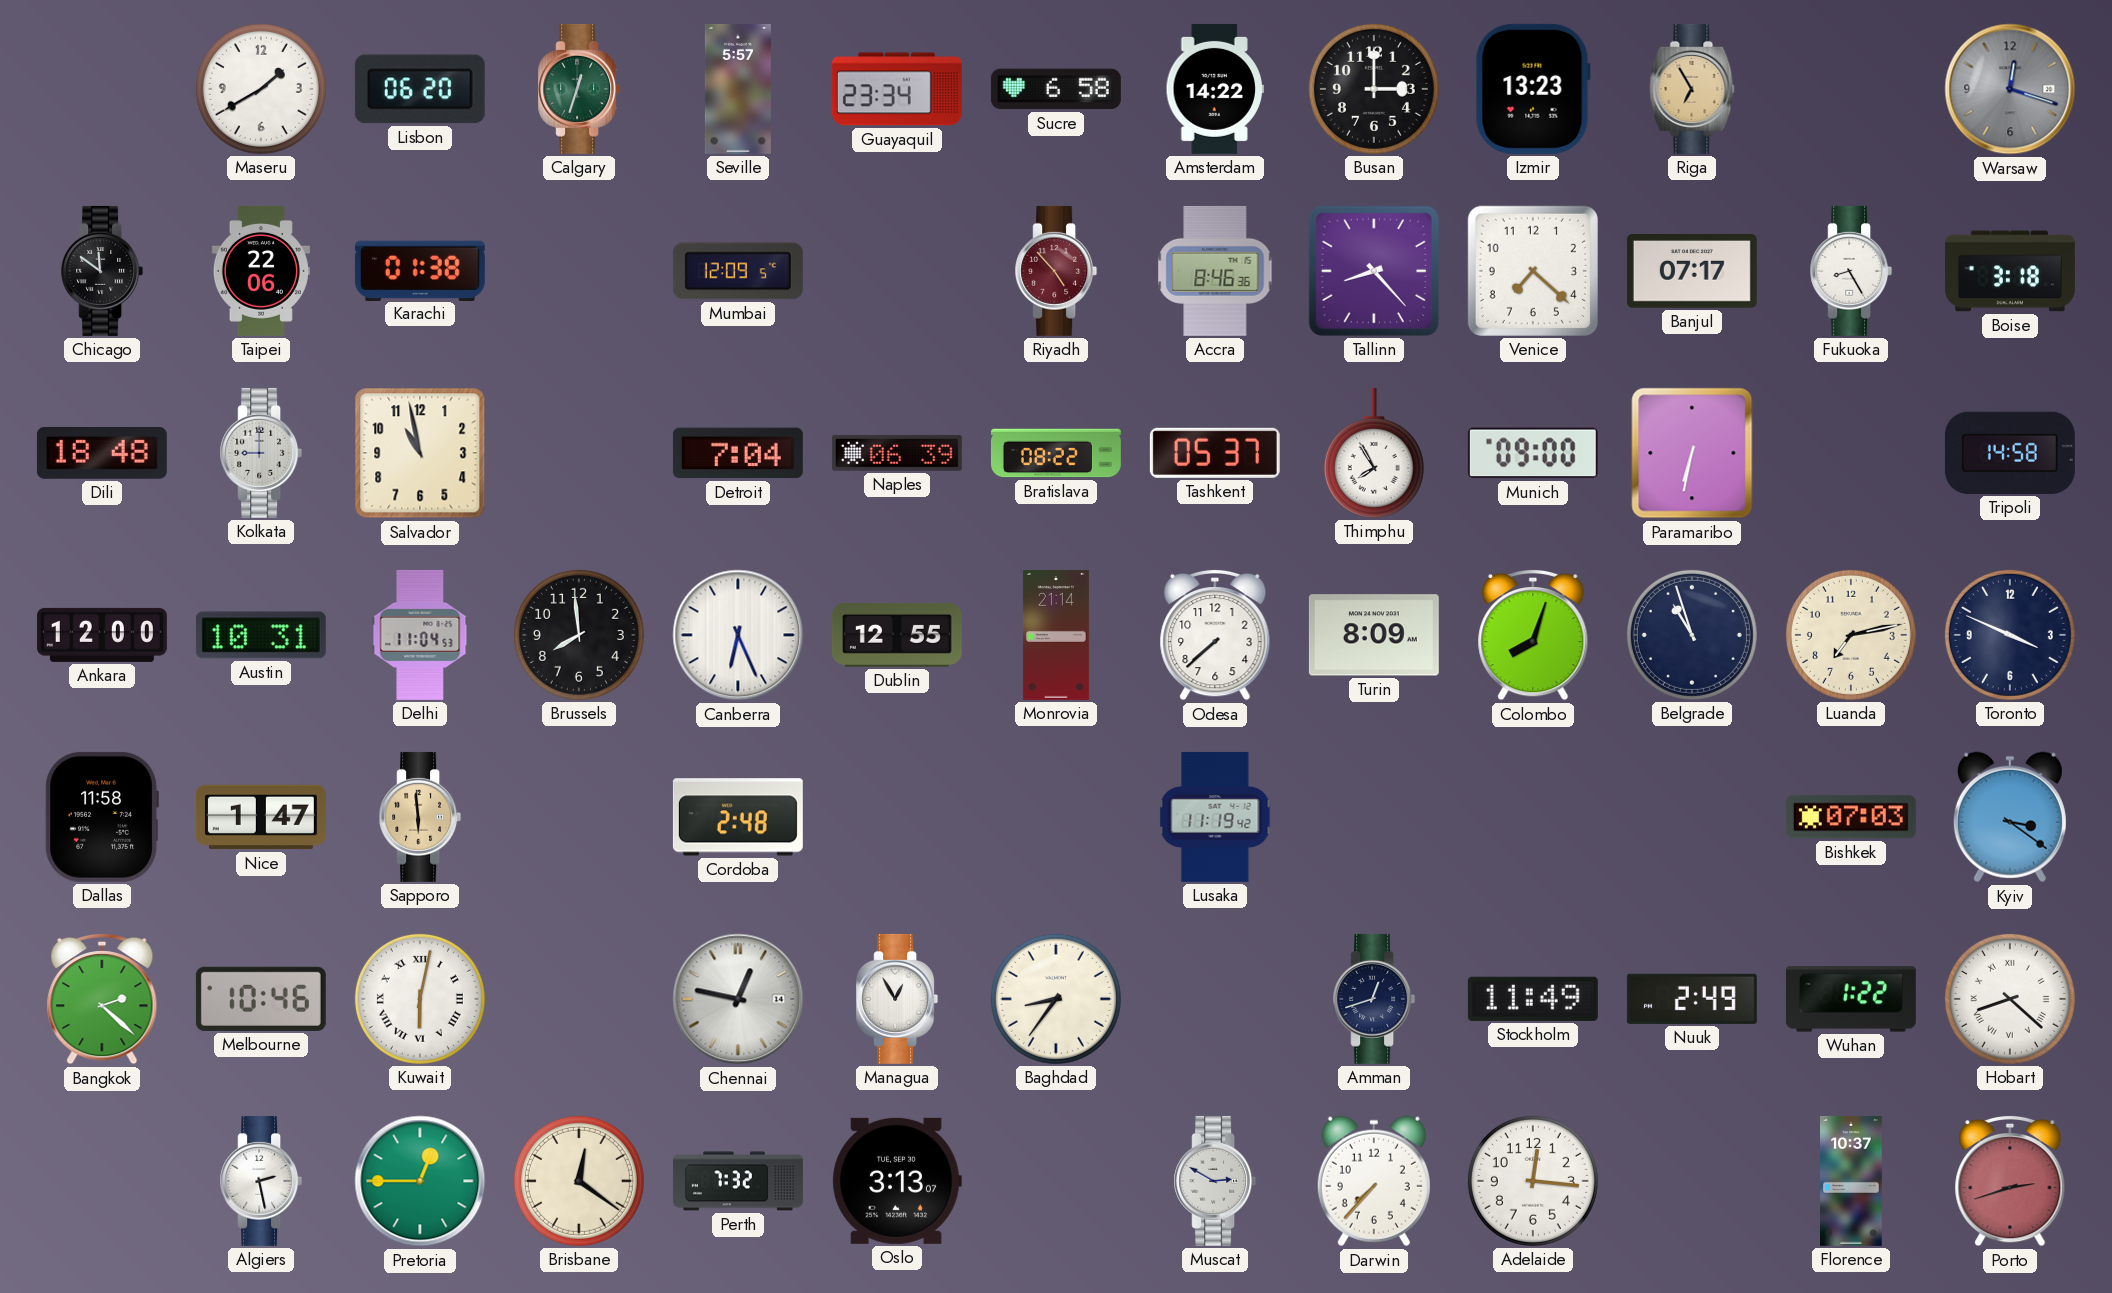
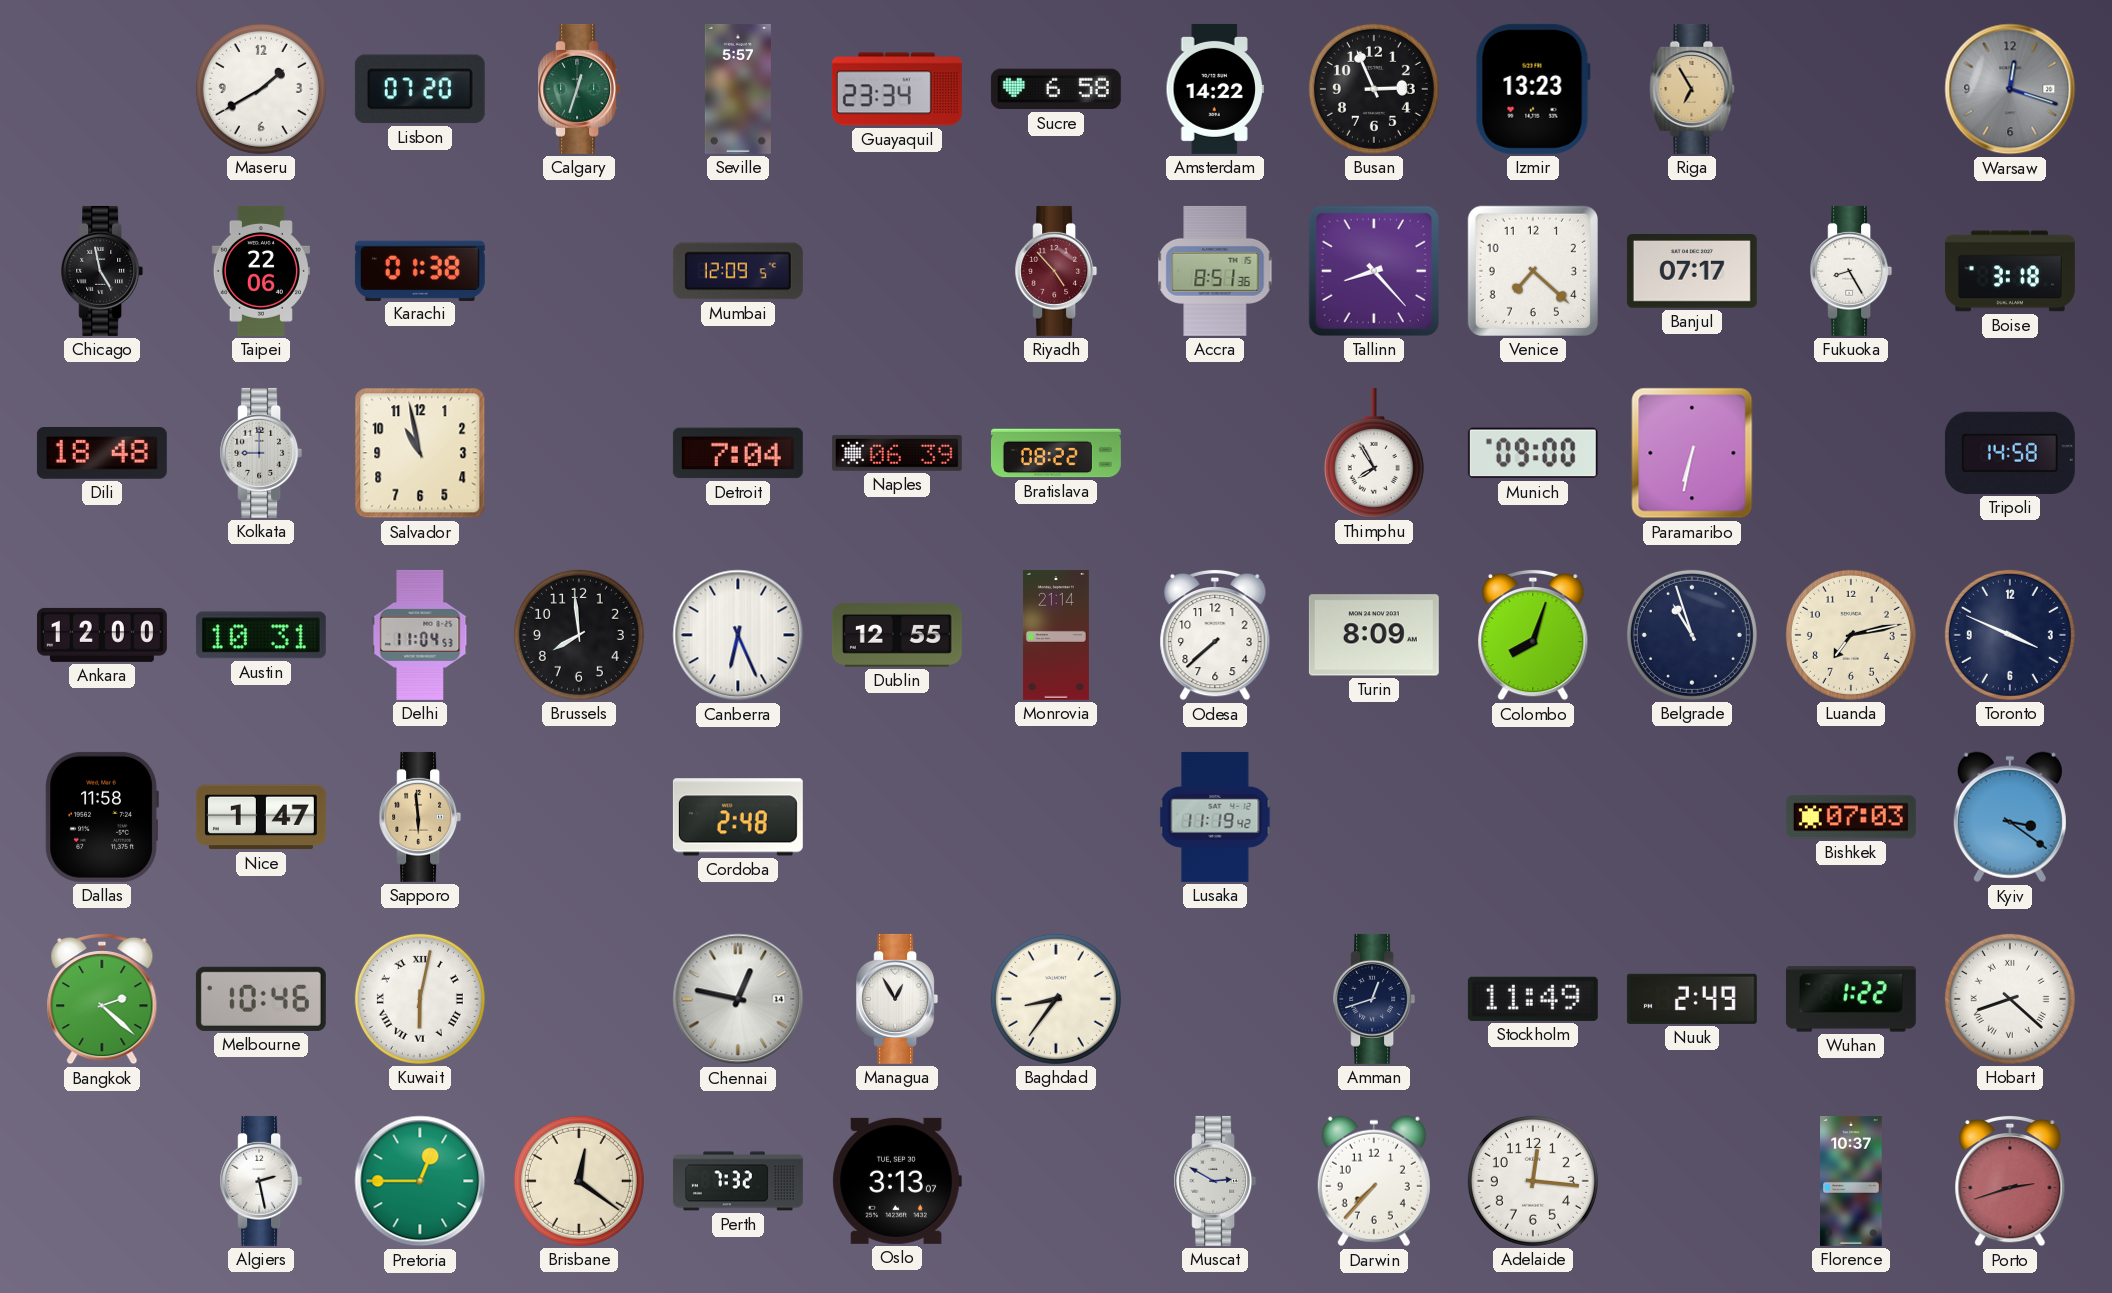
Lisbon: 06:20 -> 07:20
Busan: 3:00 -> 2:56
Chicago: 11:51 -> 4:58
Accra: 8:46 -> 8:51
Tashkent: 05:37 -> none
